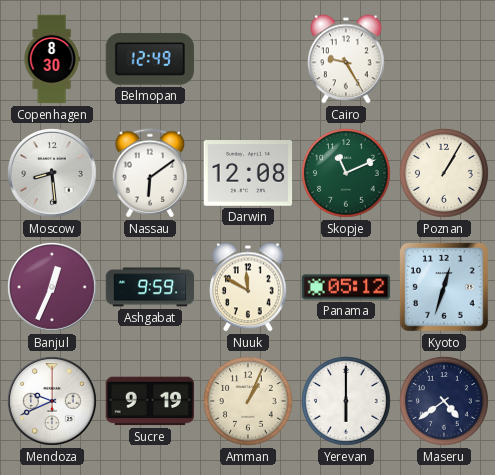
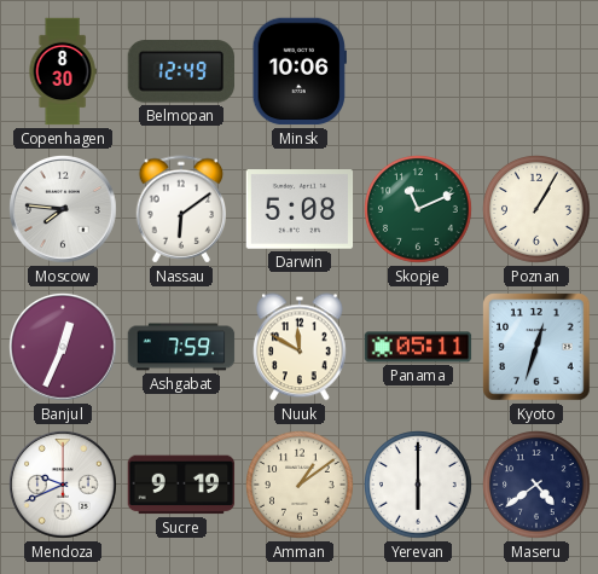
Minsk: none -> 10:06
Cairo: 9:25 -> none
Moscow: 8:29 -> 7:46
Darwin: 12:08 -> 5:08
Ashgabat: 9:59 -> 7:59
Panama: 05:12 -> 05:11
Amman: 1:04 -> 1:09
